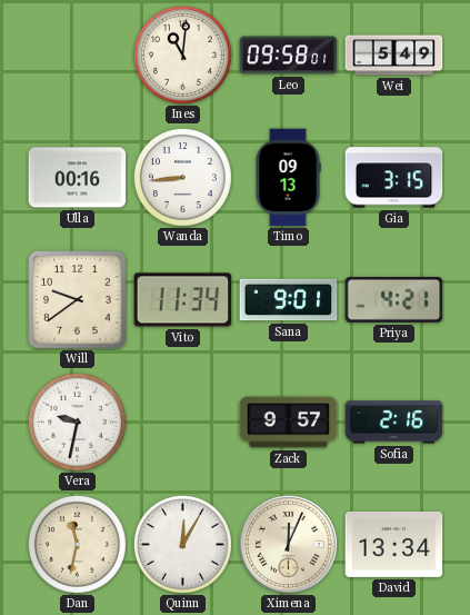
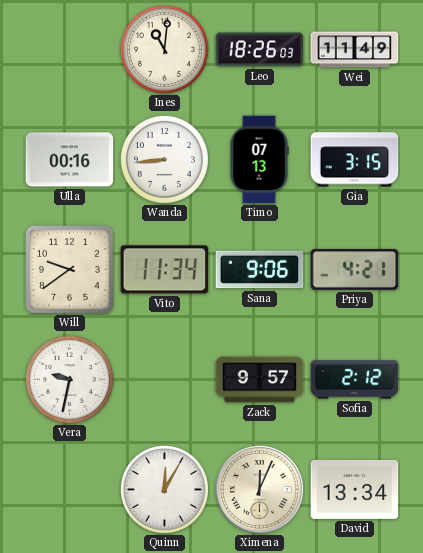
Leo: 09:58 -> 18:26
Wei: 5:49 -> 11:49
Timo: 09:13 -> 07:13
Sana: 9:01 -> 9:06
Sofia: 2:16 -> 2:12
Dan: 11:32 -> none
